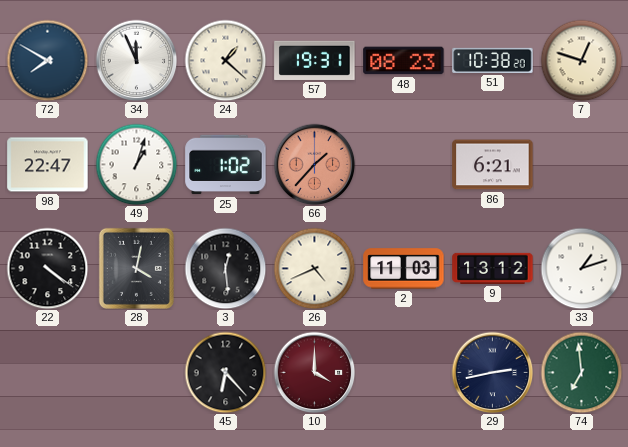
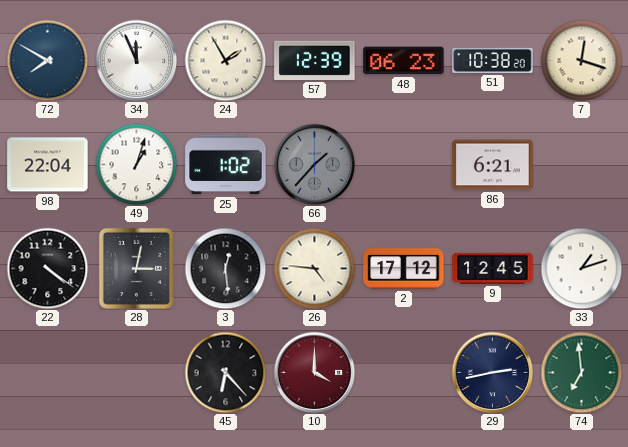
24: 1:22 -> 1:55
57: 19:31 -> 12:39
48: 08:23 -> 06:23
7: 12:48 -> 12:18
98: 22:47 -> 22:04
66 dial: salmon -> grey
28: 4:02 -> 3:02
26: 4:41 -> 4:46
2: 11:03 -> 17:12
9: 13:12 -> 12:45
